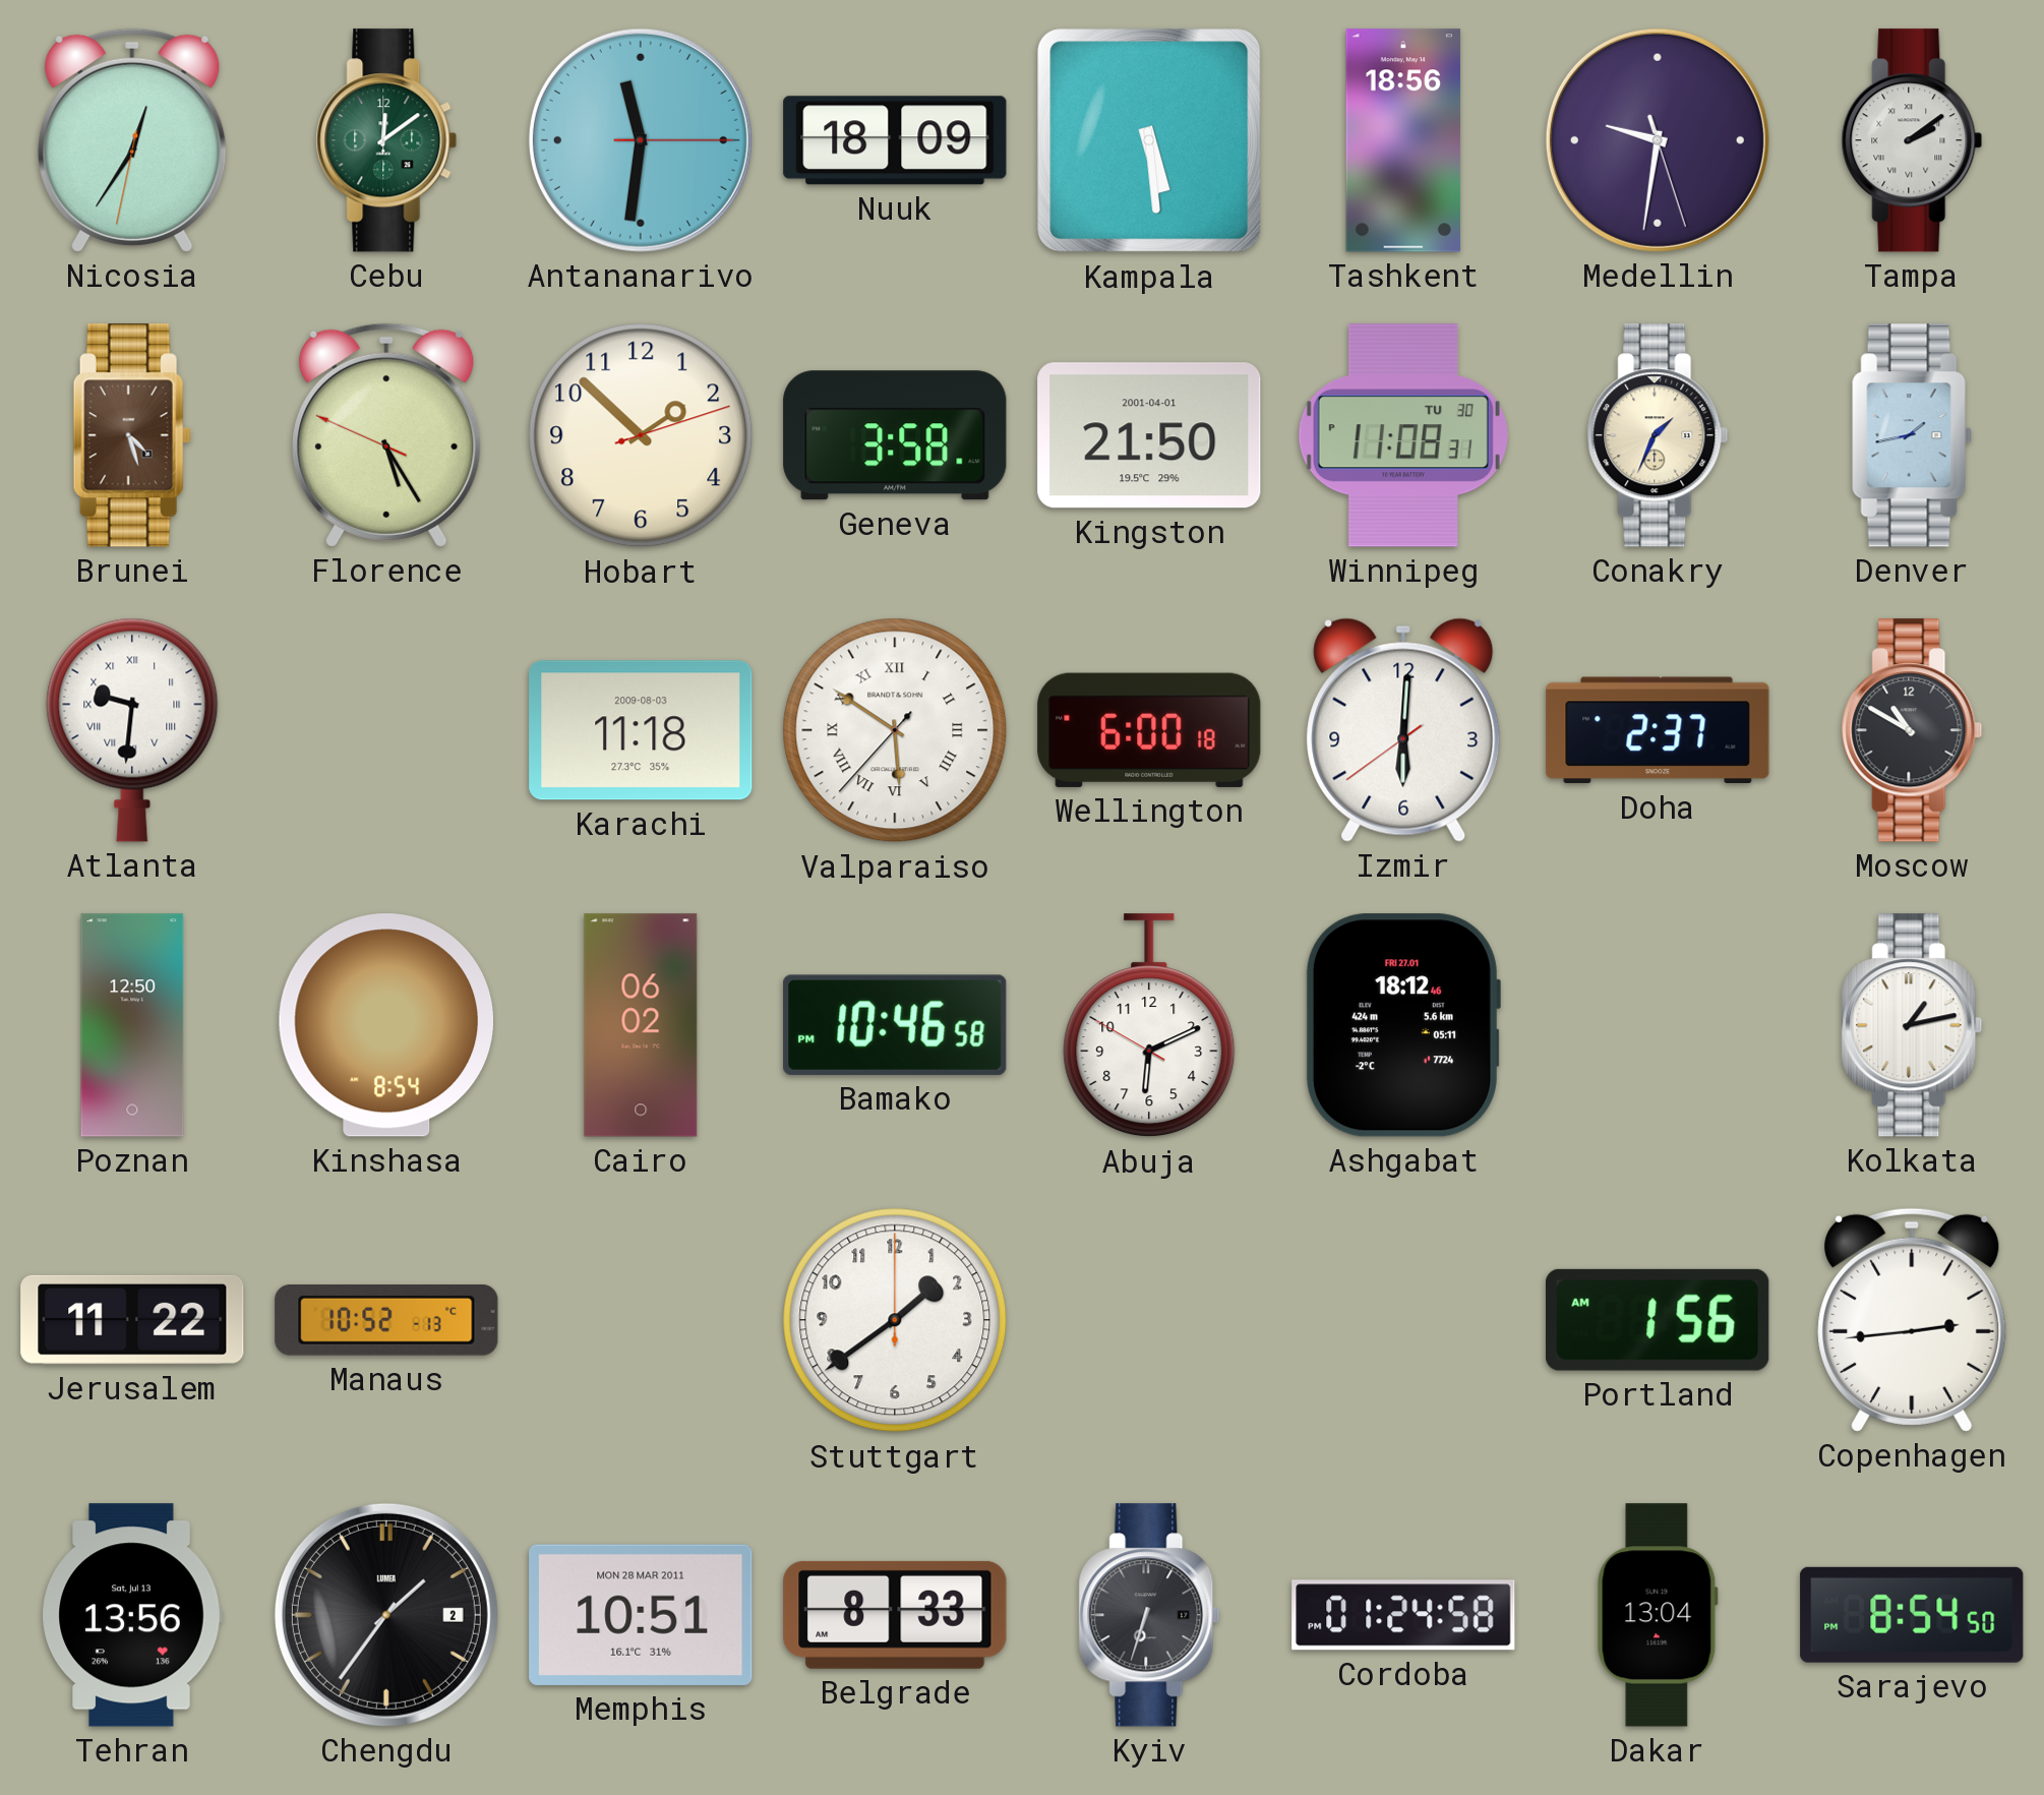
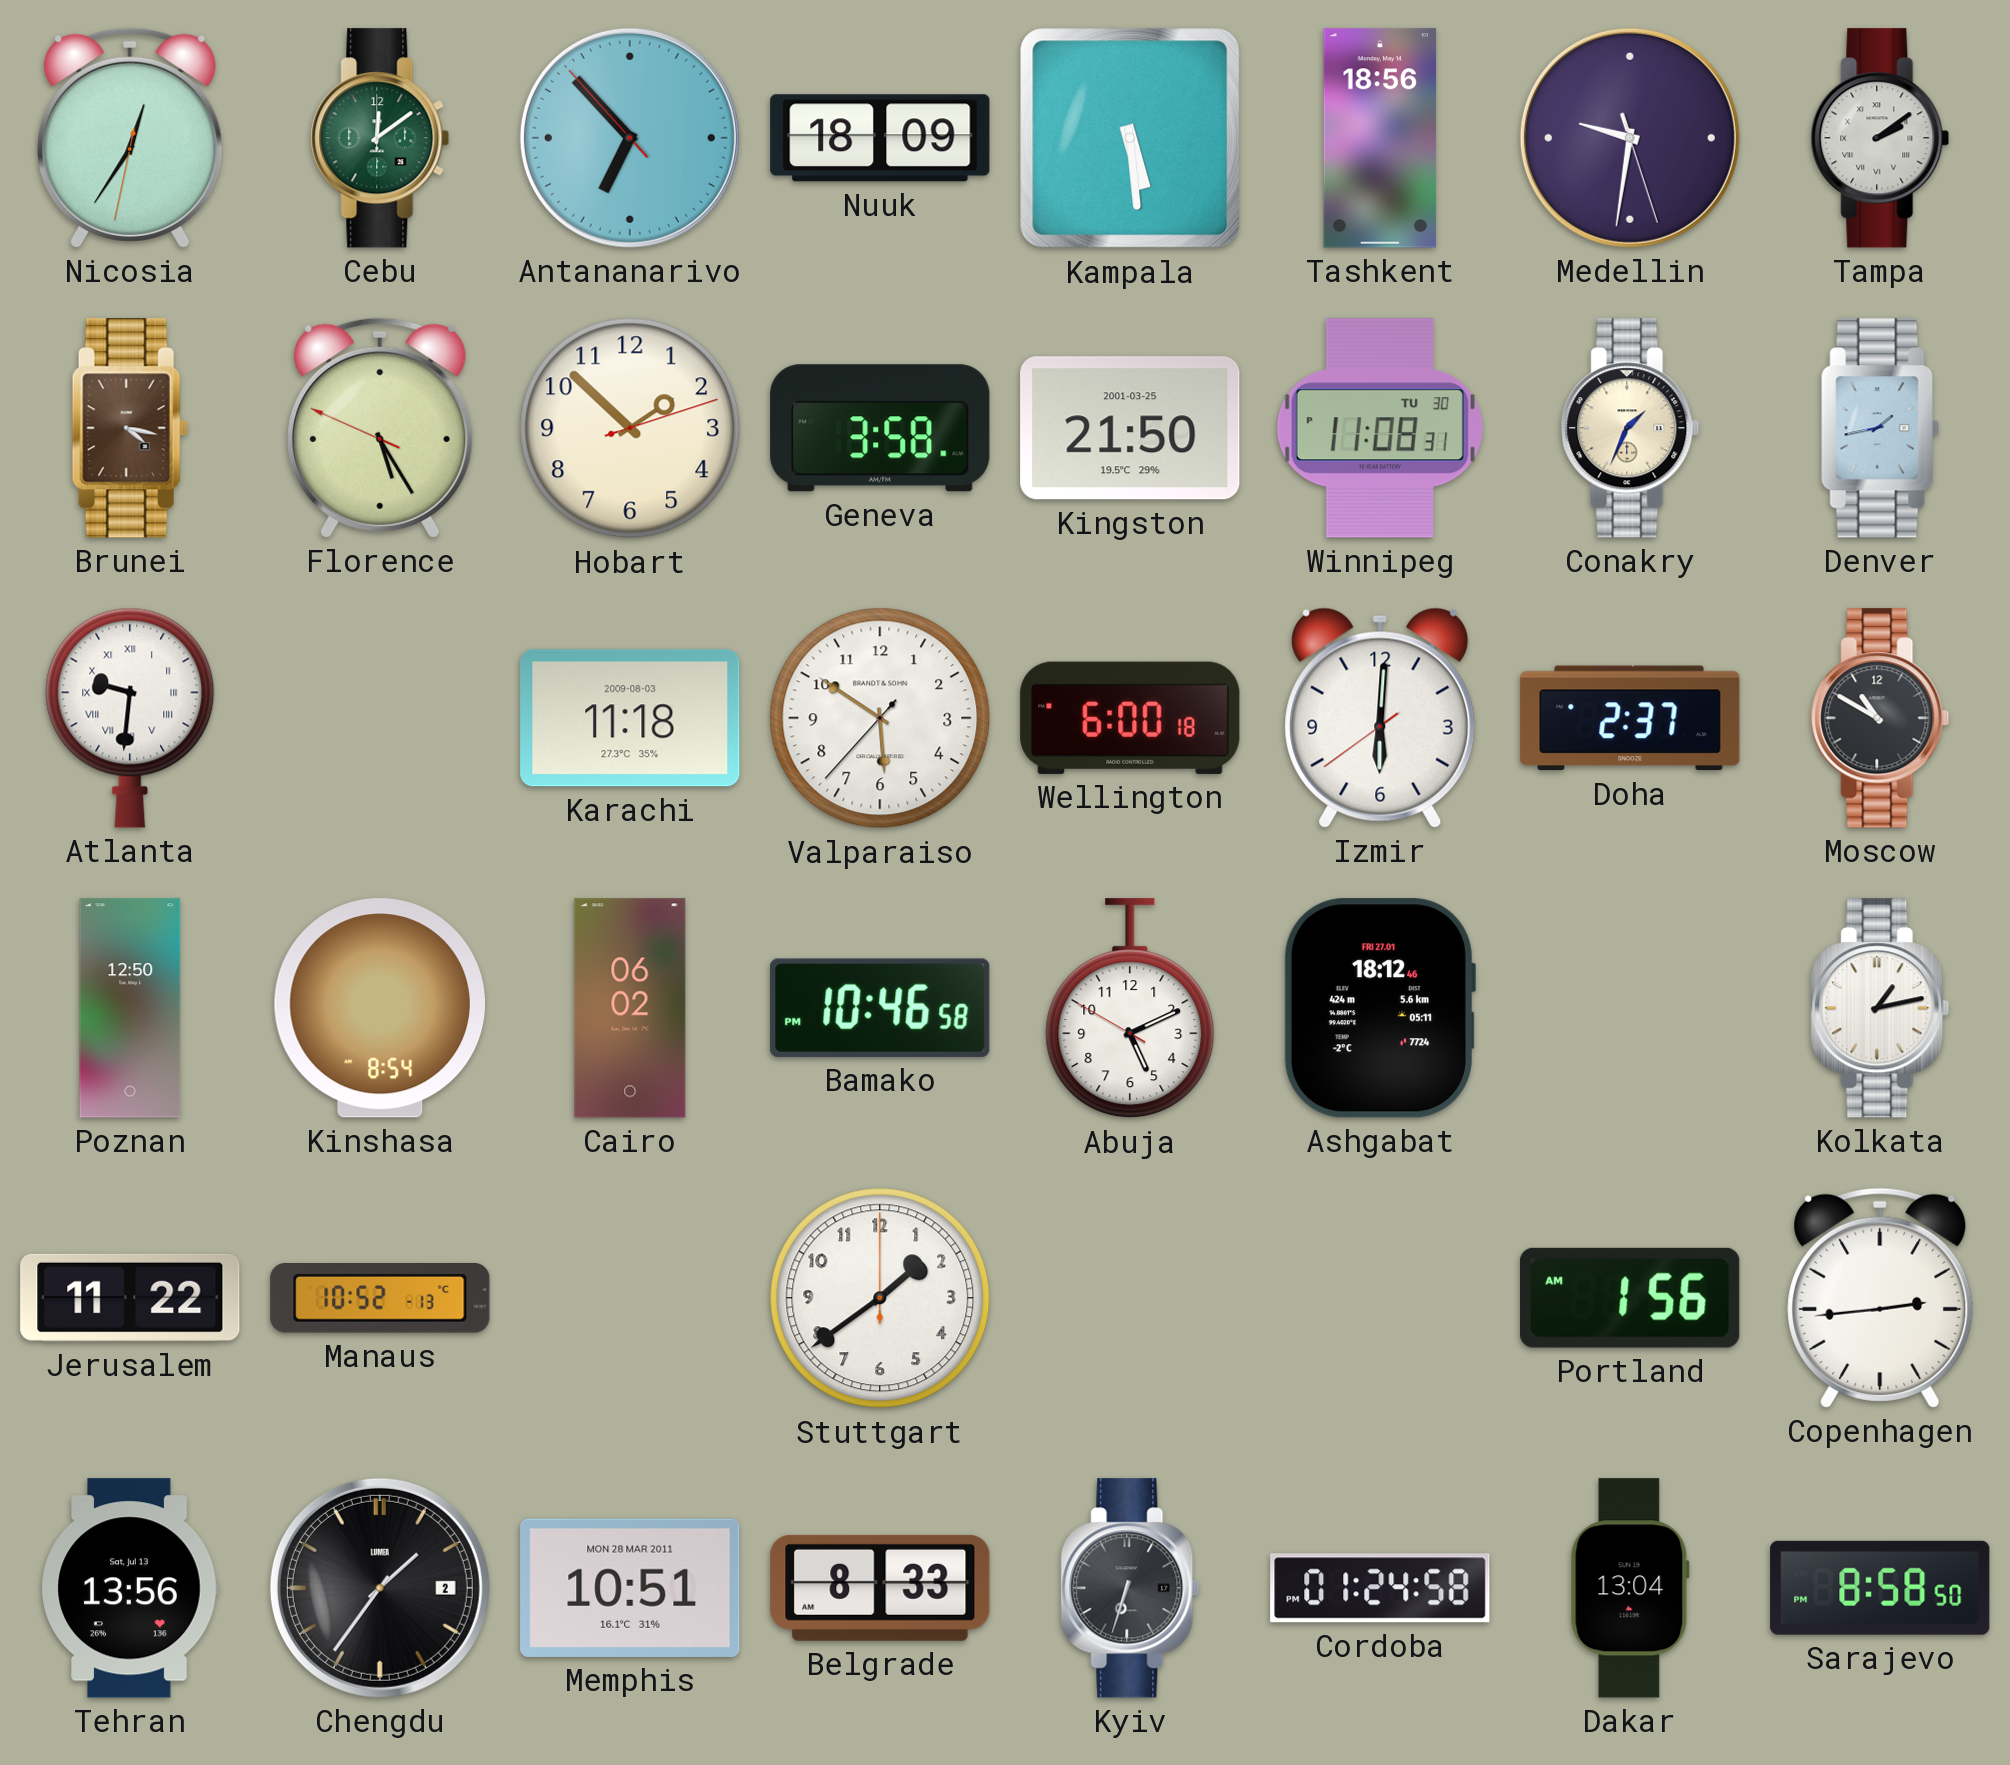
Antananarivo: 11:31 -> 6:52
Brunei: 4:27 -> 4:17
Kingston date: 2001-04-01 -> 2001-03-25
Valparaiso numerals: Roman -> Arabic
Abuja: 6:10 -> 5:10
Sarajevo: 8:54 -> 8:58
